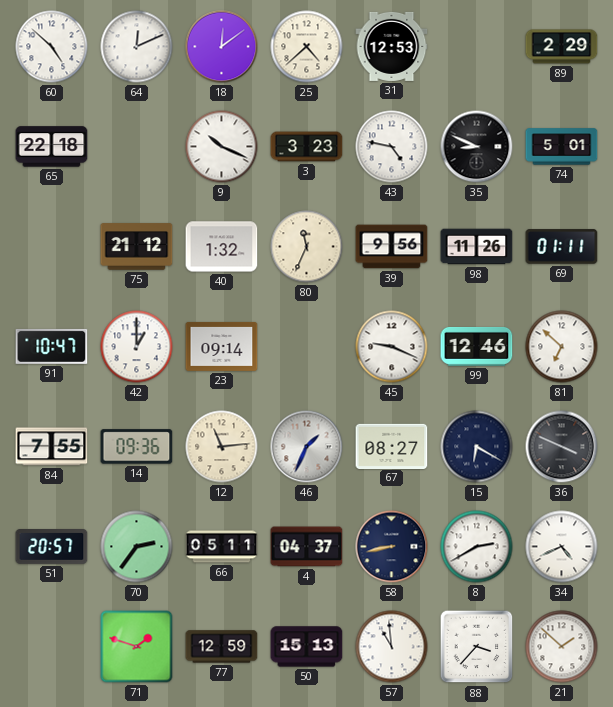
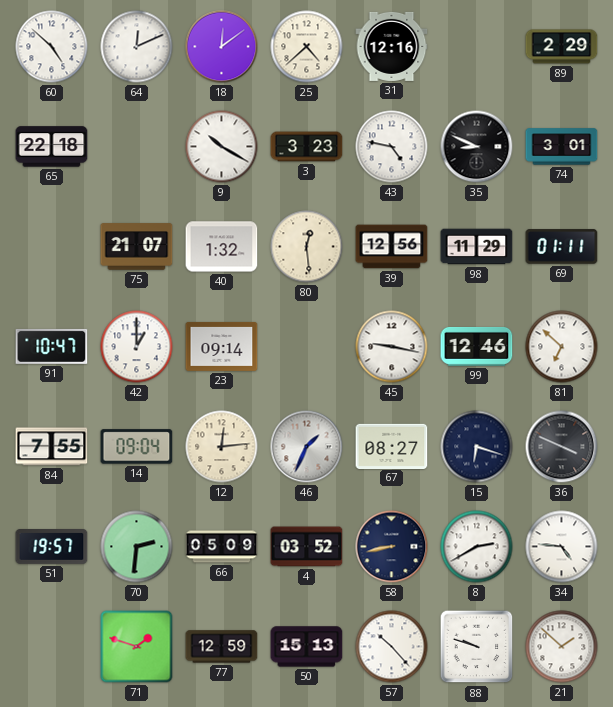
31: 12:53 -> 12:16
9: 10:19 -> 10:20
74: 5:01 -> 3:01
75: 21:12 -> 21:07
80: 11:34 -> 12:29
39: 9:56 -> 12:56
98: 11:26 -> 11:29
45: 9:19 -> 9:17
14: 09:36 -> 09:04
12: 11:14 -> 12:14
15: 6:20 -> 6:18
51: 20:57 -> 19:57
70: 2:36 -> 2:31
66: 05:11 -> 05:09
4: 04:37 -> 03:52
34: 4:41 -> 4:46
57: 10:59 -> 10:23
88: 3:37 -> 9:48
